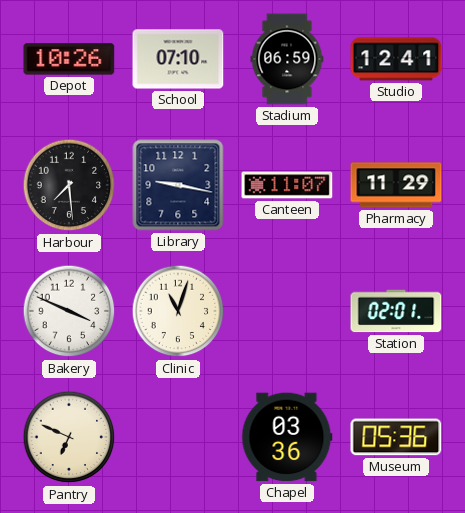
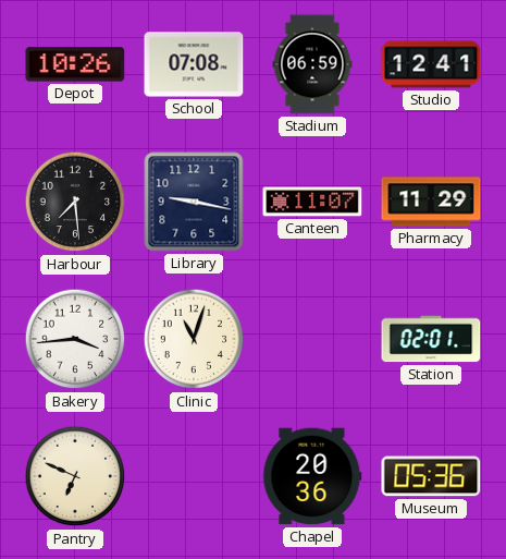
School: 07:10 -> 07:08
Bakery: 3:49 -> 3:44
Chapel: 03:36 -> 20:36
